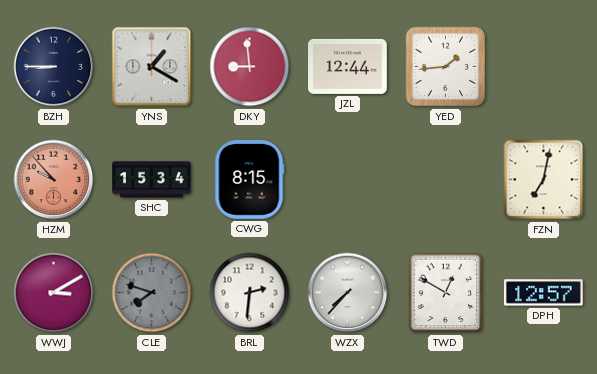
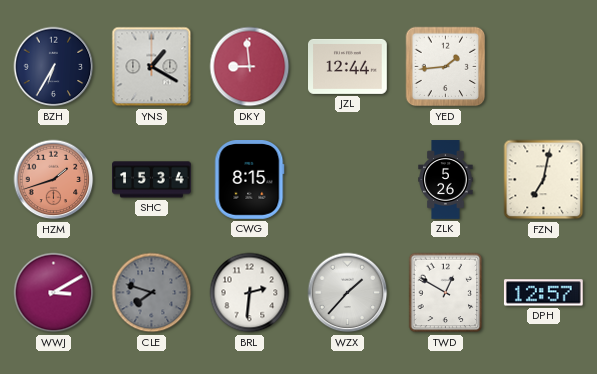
BZH: 8:45 -> 6:35
HZM: 9:53 -> 1:42
ZLK: none -> 5:26
WZX: 7:37 -> 1:37
